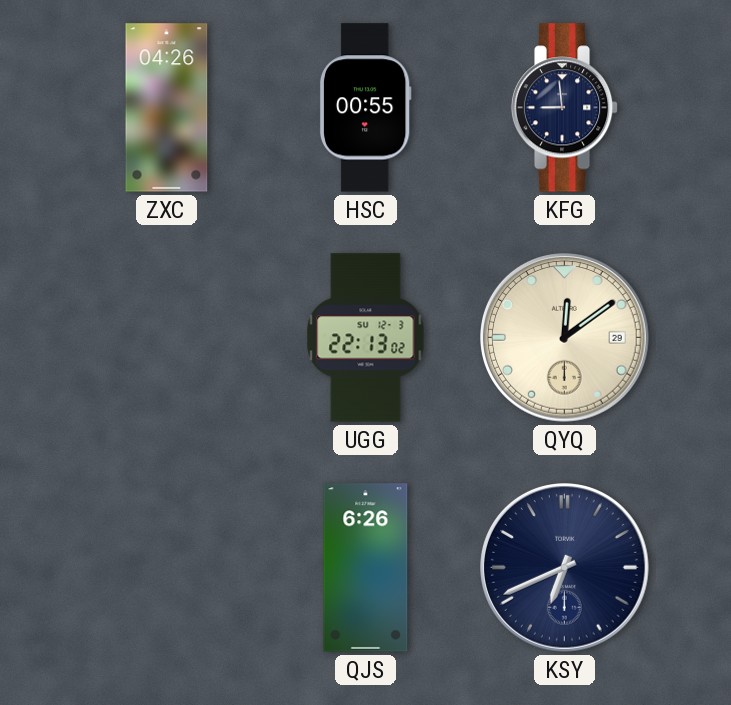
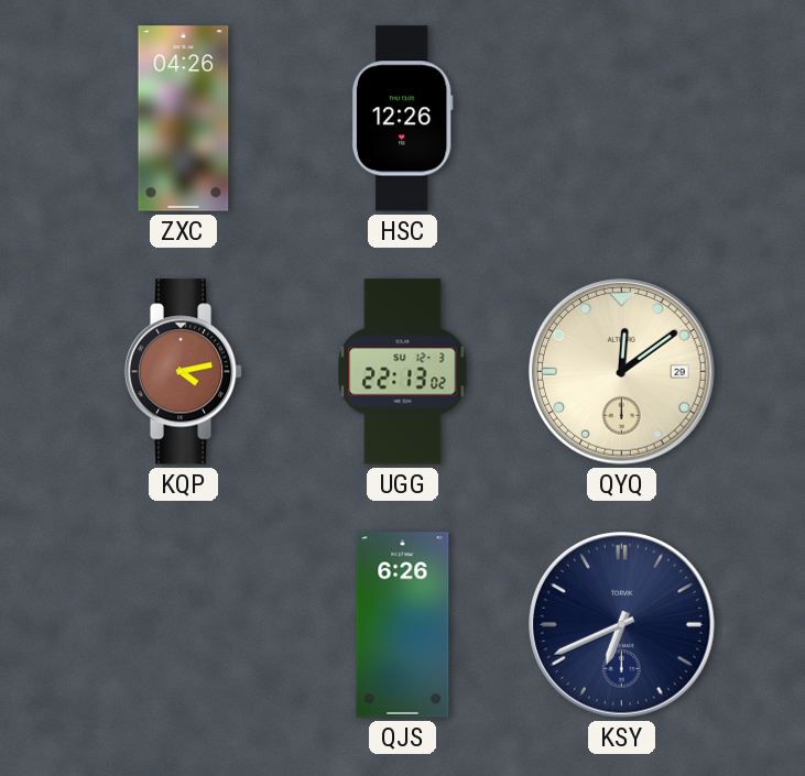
HSC: 00:55 -> 12:26
KFG: 8:59 -> none
KQP: none -> 4:13
